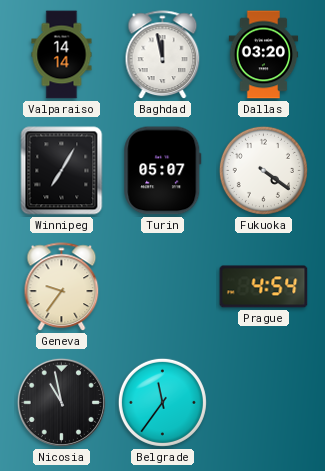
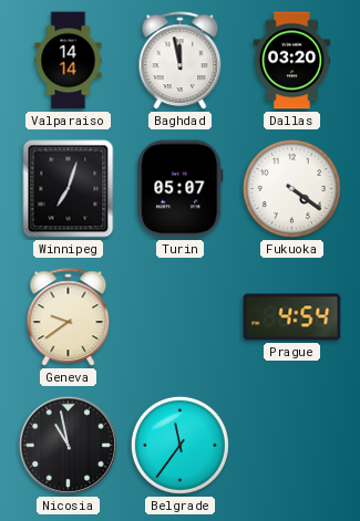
Winnipeg: 7:05 -> 7:03
Geneva: 9:36 -> 9:39
